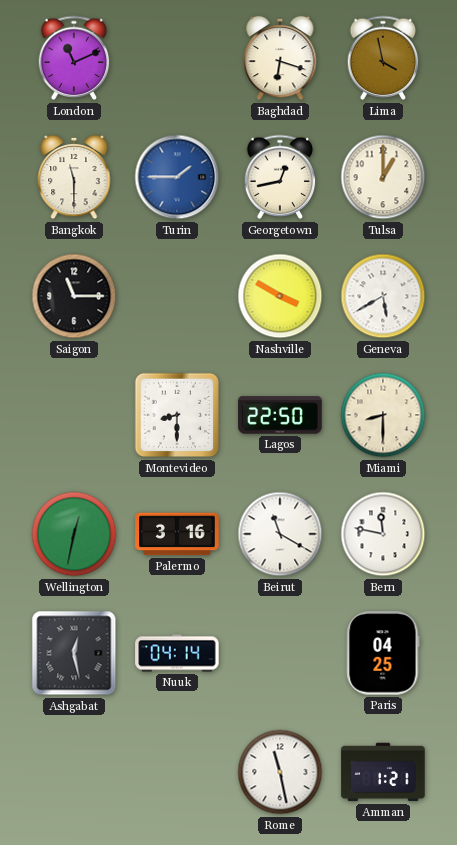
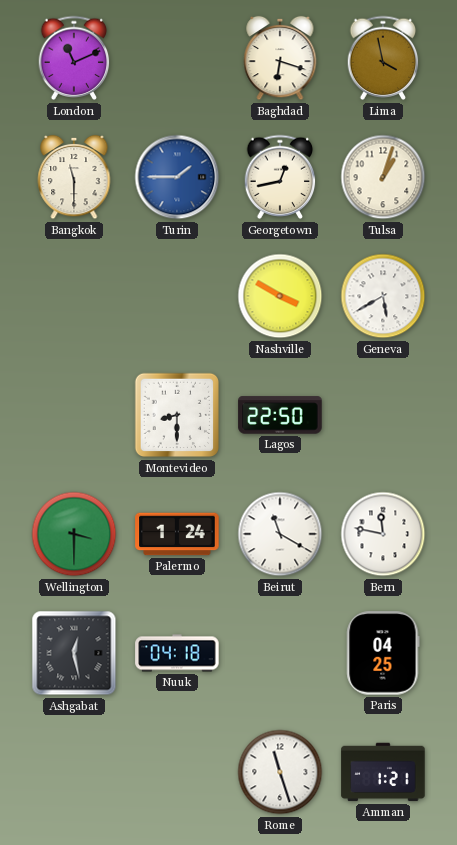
Tulsa: 1:00 -> 1:03
Saigon: 11:15 -> none
Miami: 8:30 -> none
Wellington: 12:32 -> 3:30
Palermo: 3:16 -> 1:24
Nuuk: 04:14 -> 04:18
Rome: 11:28 -> 11:27
